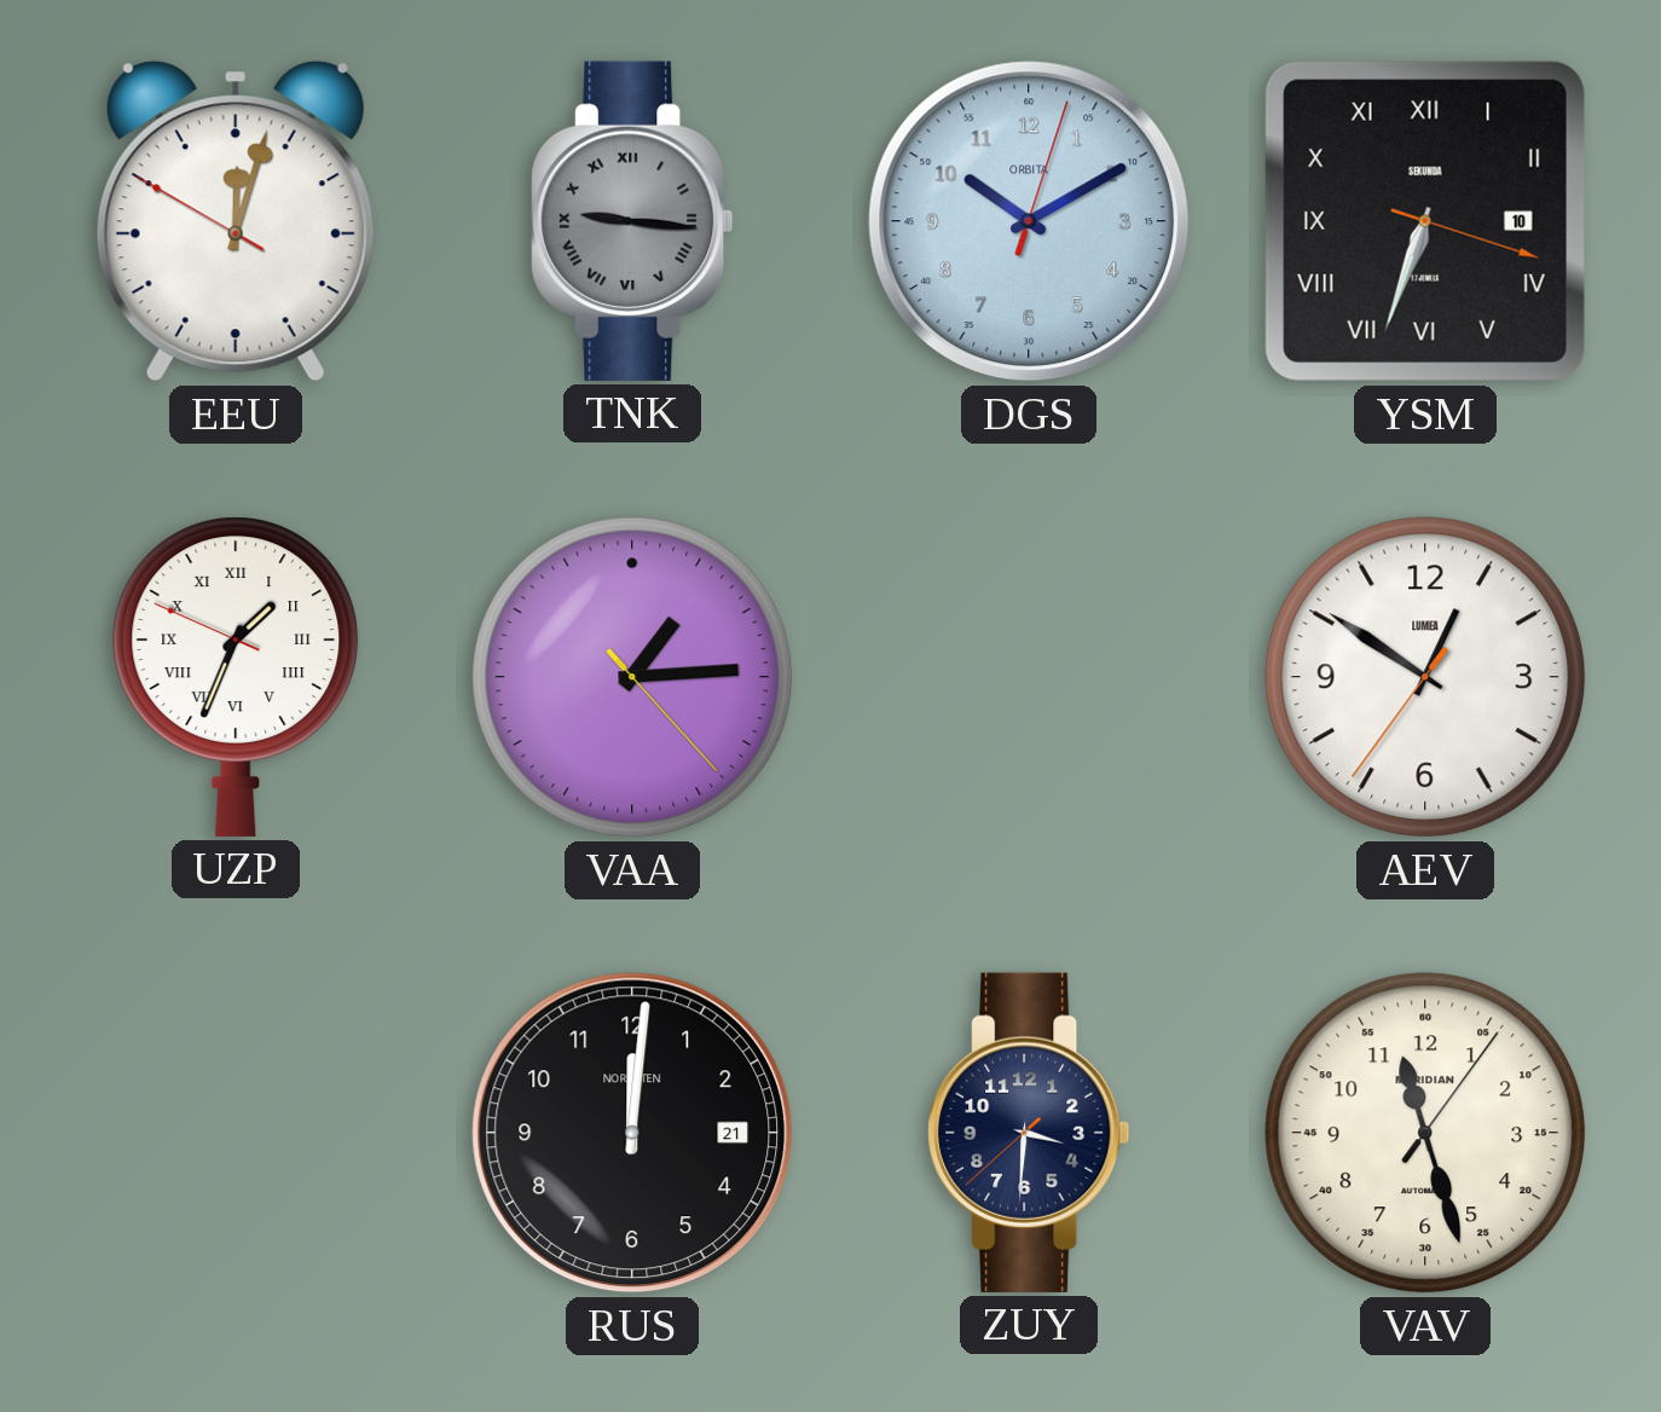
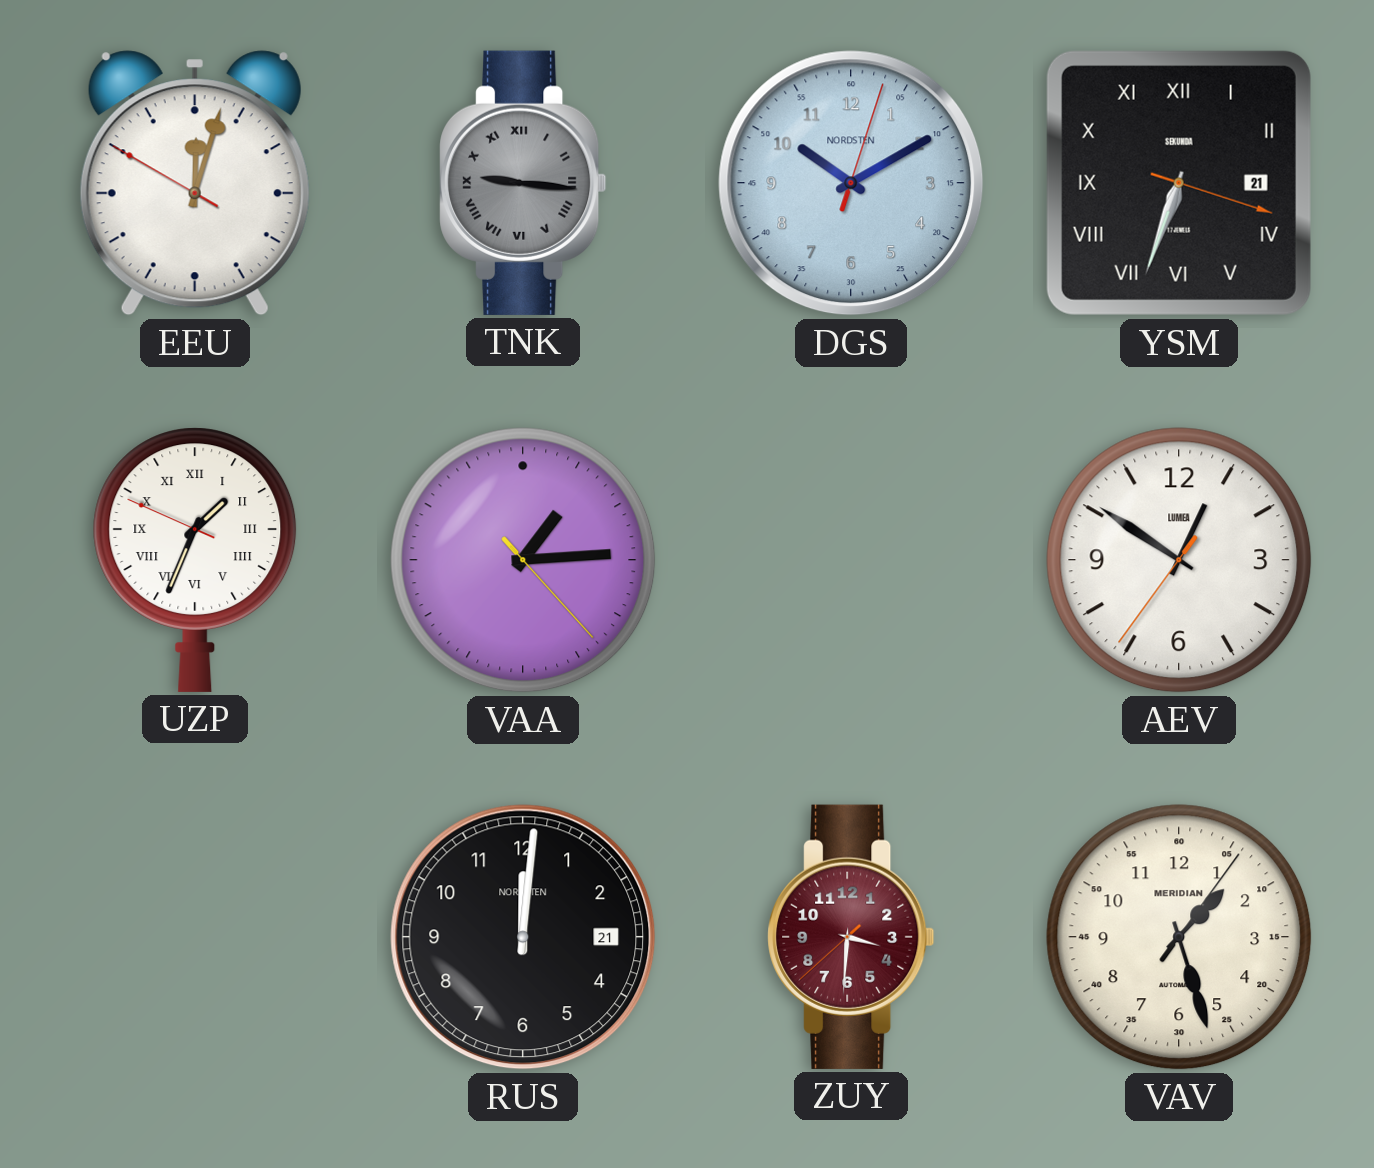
DGS brand: ORBITA -> NORDSTEN
YSM date: 10 -> 21
ZUY dial: navy -> burgundy
VAV: 11:27 -> 1:27
